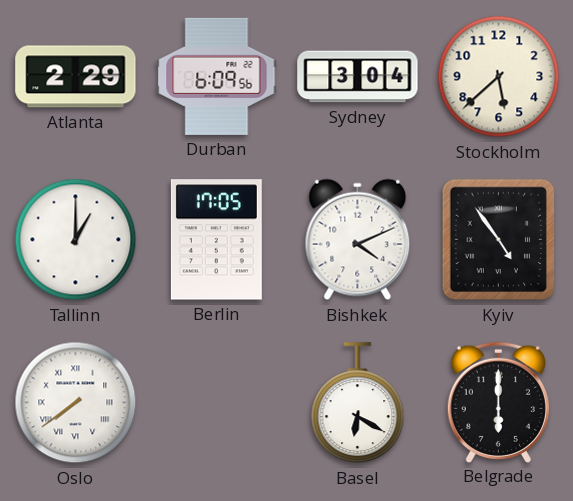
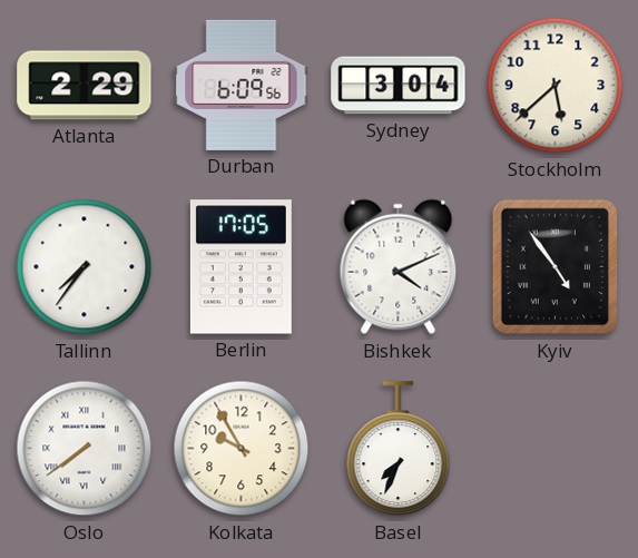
Tallinn: 1:00 -> 7:36
Kolkata: none -> 9:55
Basel: 6:20 -> 7:34
Belgrade: 6:00 -> none
